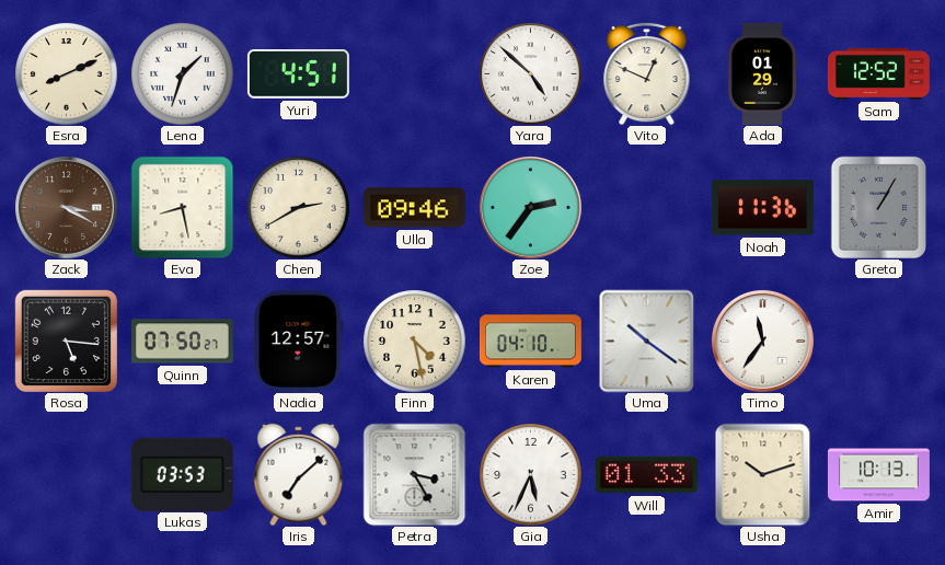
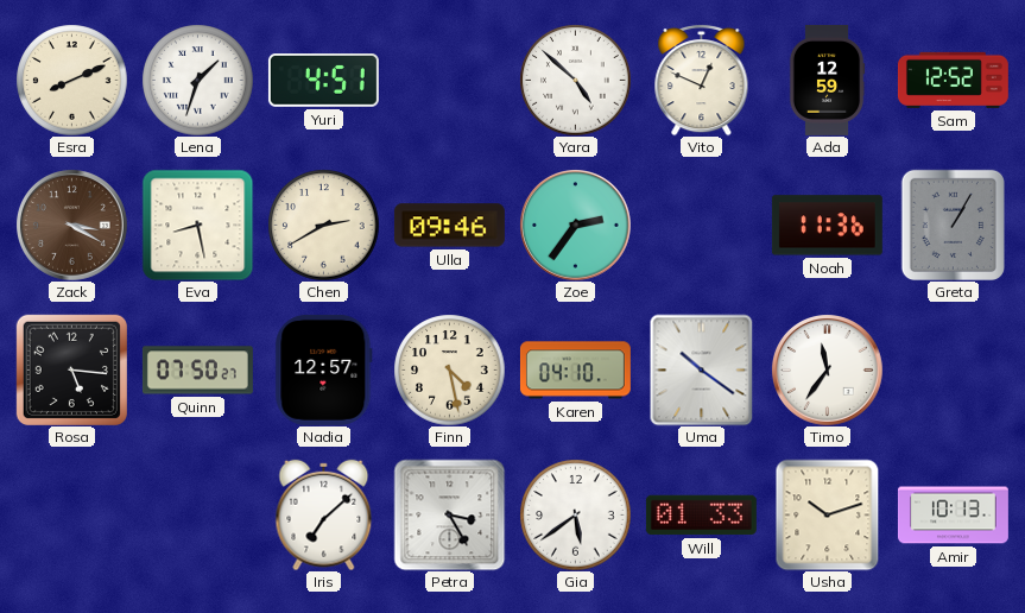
Ada: 01:29 -> 12:59
Lukas: 03:53 -> none
Gia: 5:34 -> 5:39
